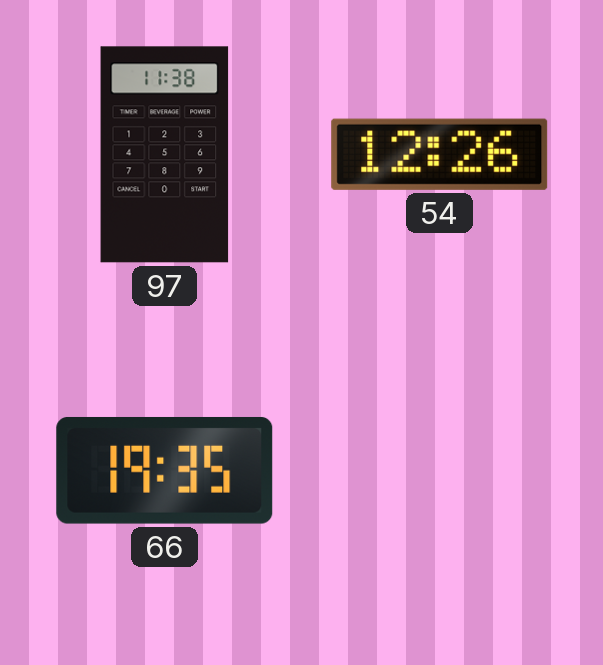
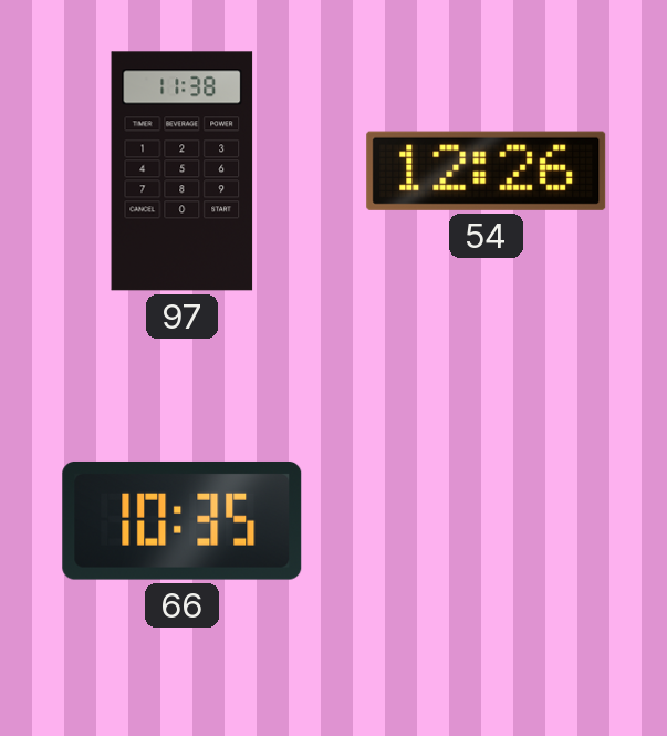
66: 19:35 -> 10:35
